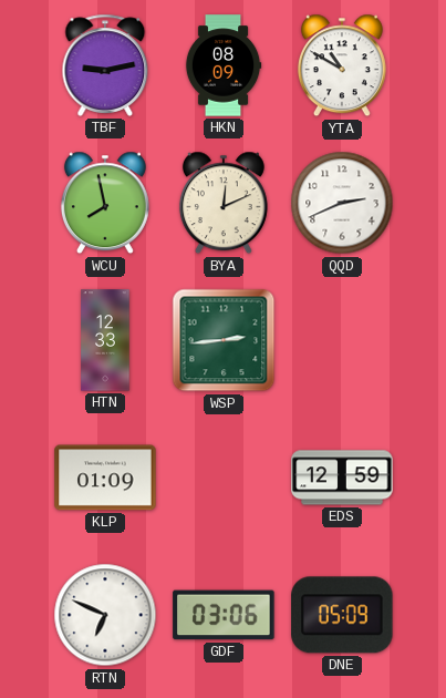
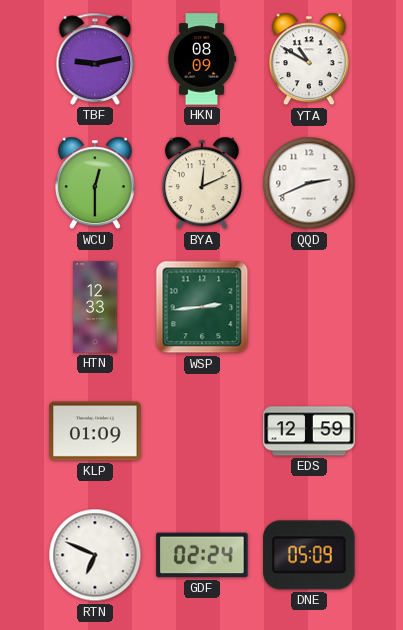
WCU: 7:58 -> 12:30
GDF: 03:06 -> 02:24
